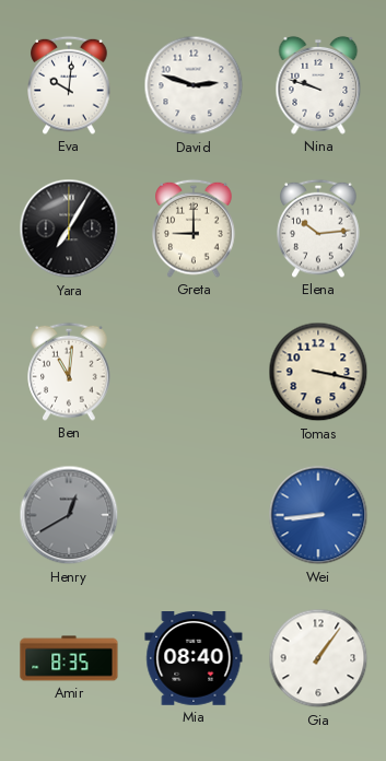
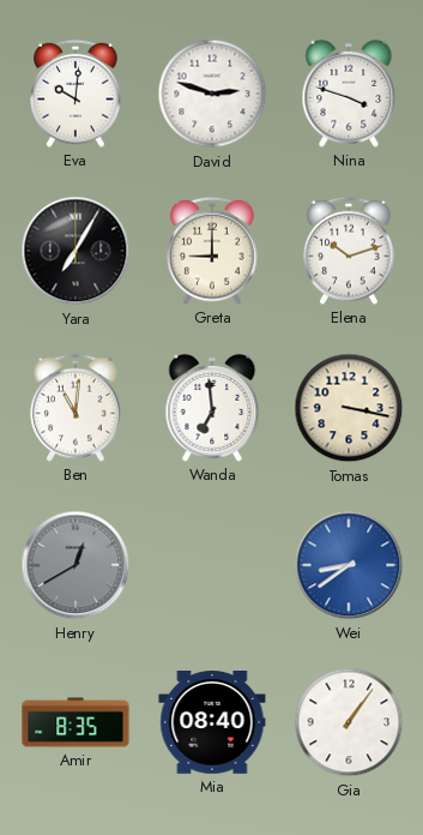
Nina: 9:48 -> 3:48
Elena: 10:14 -> 10:12
Wanda: none -> 6:59
Wei: 8:44 -> 8:39
